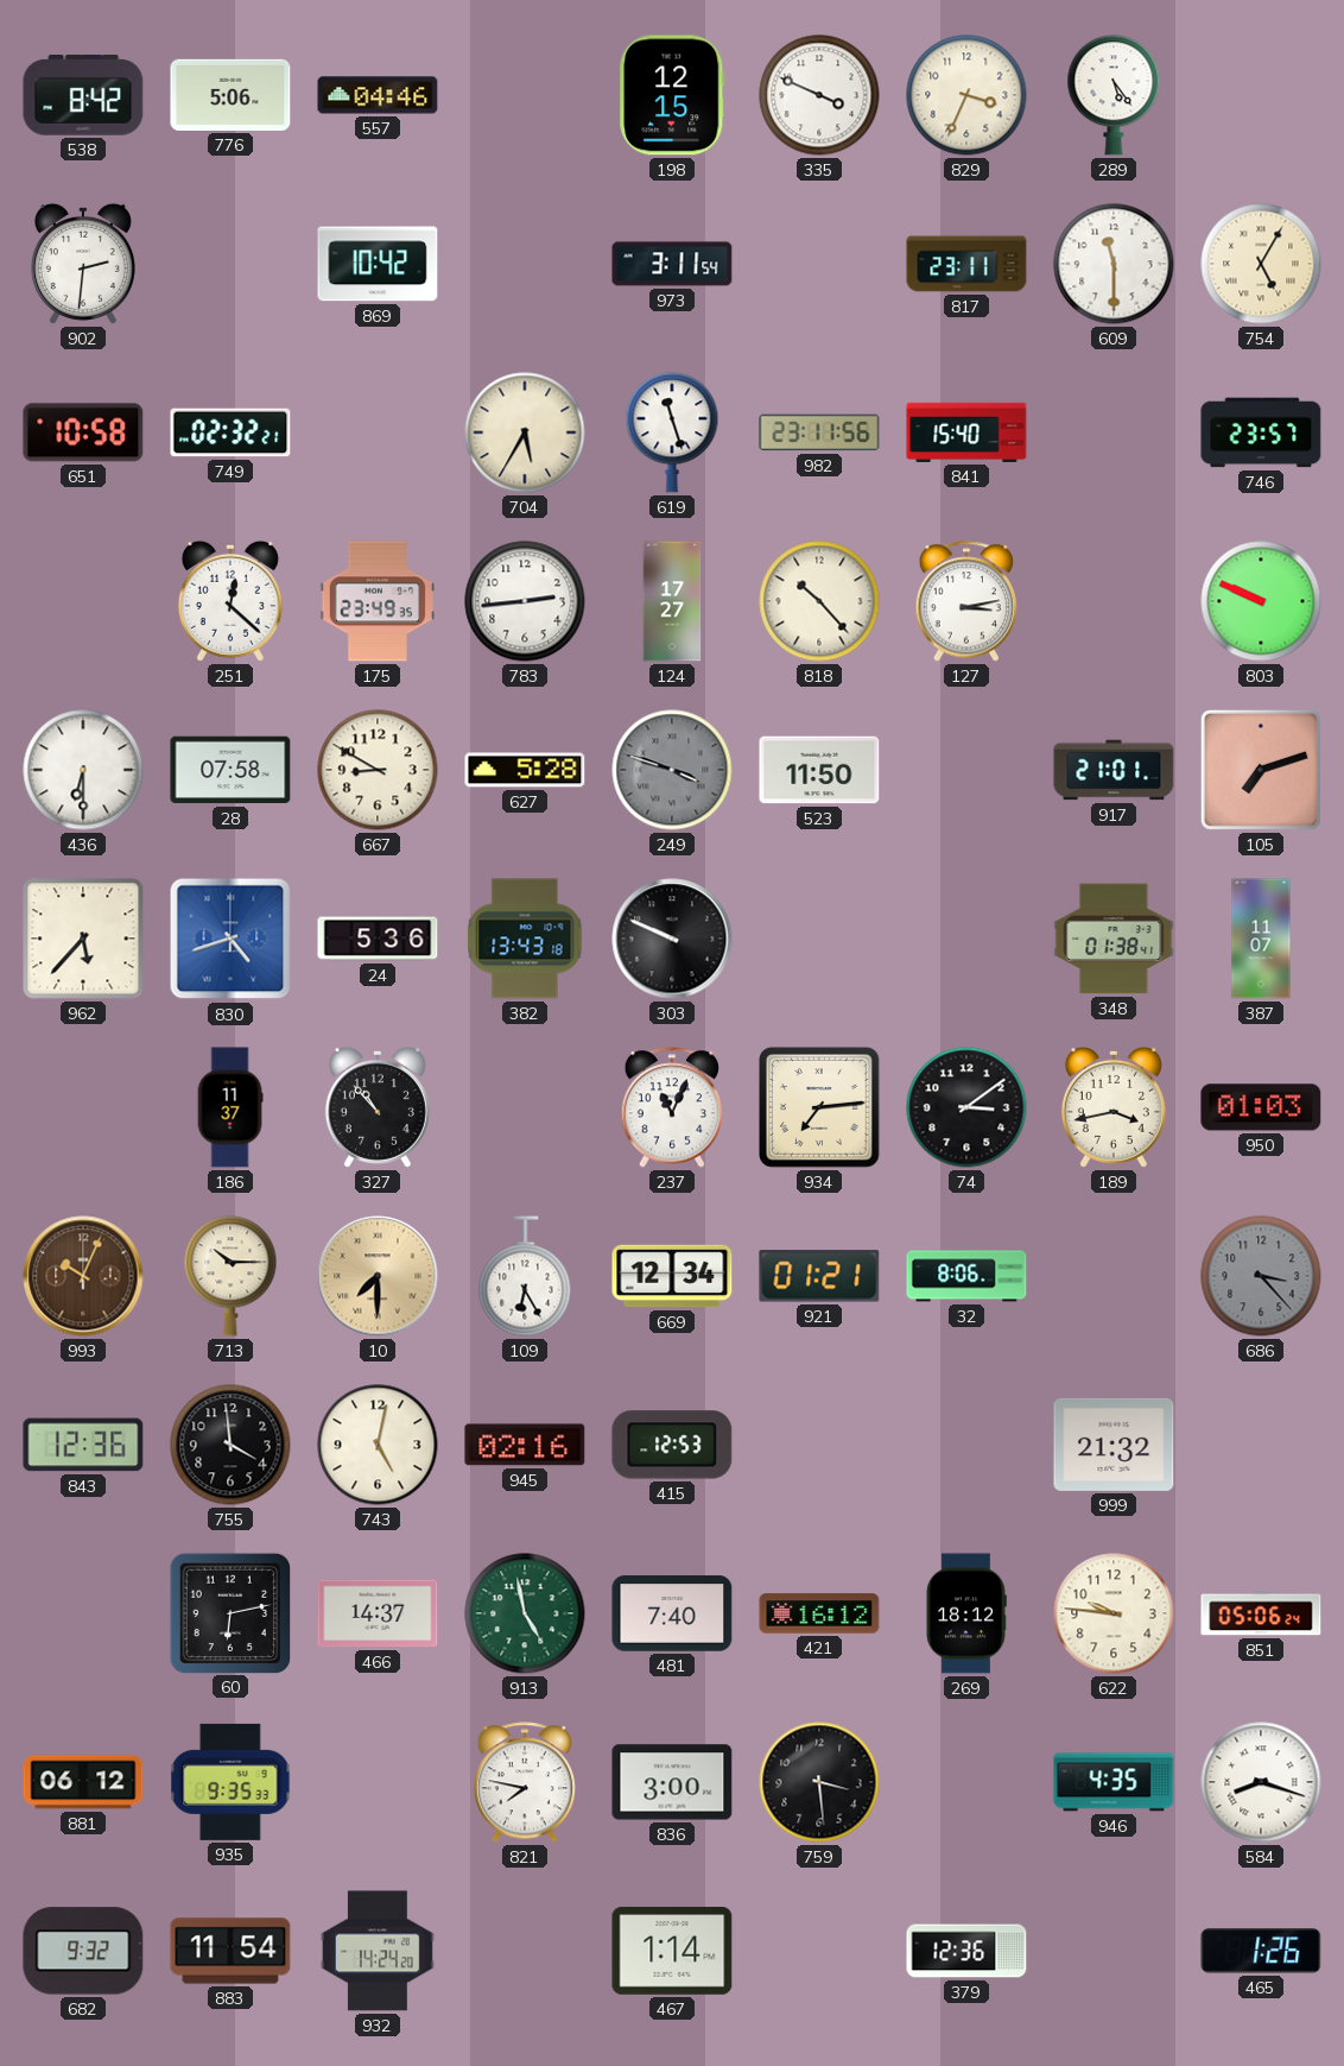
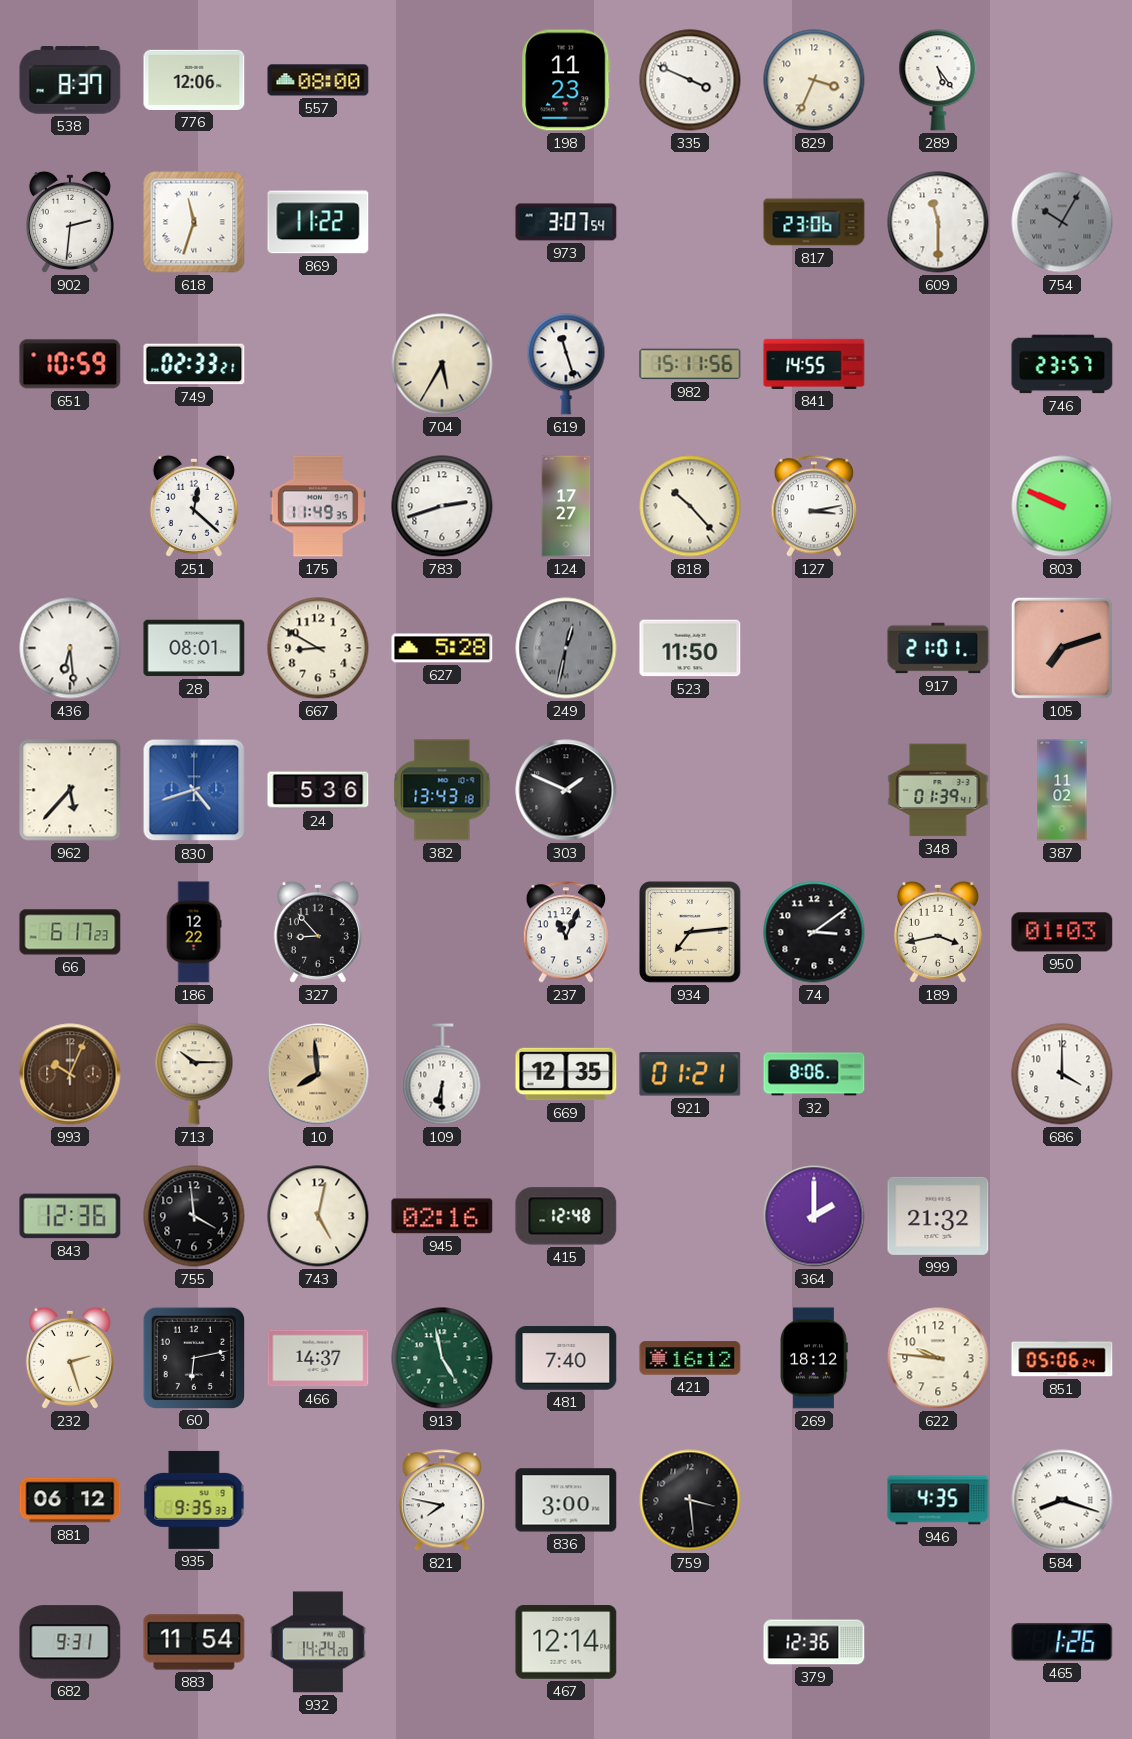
538: 8:42 -> 8:37
776: 5:06 -> 12:06
557: 04:46 -> 08:00
198: 12:15 -> 11:23
618: none -> 11:33
869: 10:42 -> 11:22
973: 3:11 -> 3:07
817: 23:11 -> 23:06
754: 5:05 -> 10:05
754 dial: cream -> grey
651: 10:58 -> 10:59
749: 02:32 -> 02:33
982: 23:11 -> 15:11
841: 15:40 -> 14:55
175: 23:49 -> 11:49
783: 2:44 -> 2:42
436: 6:30 -> 6:29
28: 07:58 -> 08:01
249: 3:48 -> 12:32
303: 9:49 -> 1:49
348: 01:38 -> 01:39
387: 11:07 -> 11:02
66: none -> 6:17
186: 11:37 -> 12:22
327: 10:53 -> 8:53
10: 7:30 -> 7:59
109: 6:25 -> 6:30
669: 12:34 -> 12:35
686: 3:23 -> 4:00
686 dial: grey -> white
415: 12:53 -> 12:48
364: none -> 2:00
232: none -> 2:27
682: 9:32 -> 9:31
467: 1:14 -> 12:14
